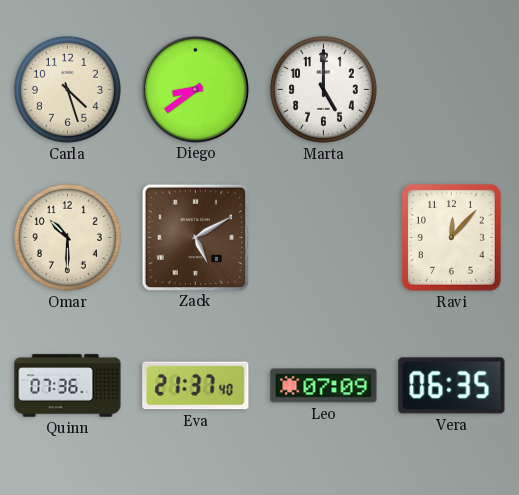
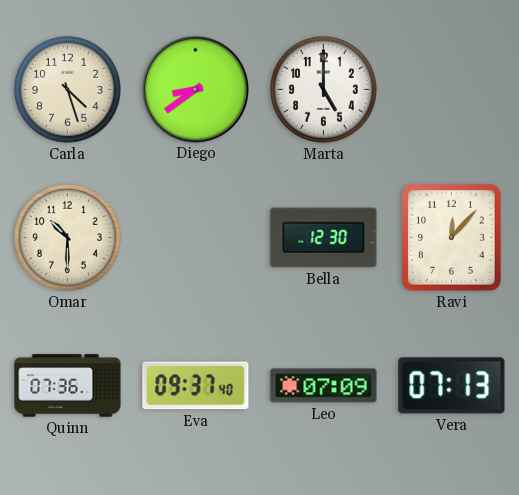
Zack: 5:10 -> none
Bella: none -> 12:30
Eva: 21:37 -> 09:37
Vera: 06:35 -> 07:13
